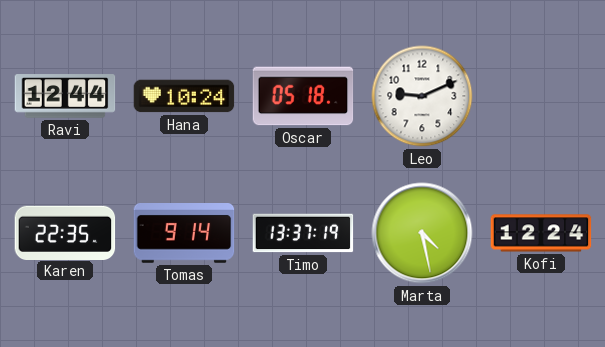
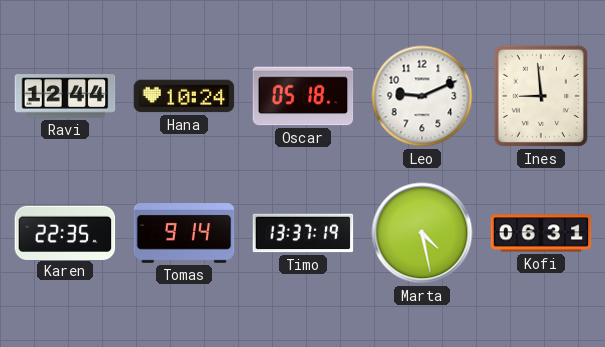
Ines: none -> 8:59
Kofi: 12:24 -> 06:31
